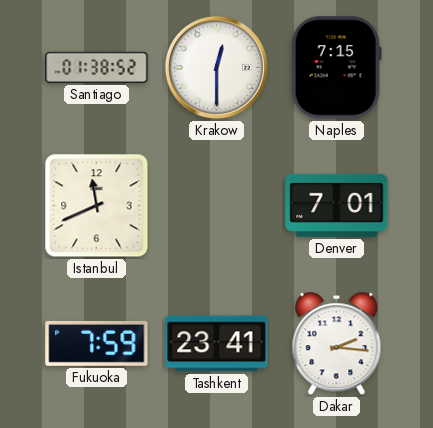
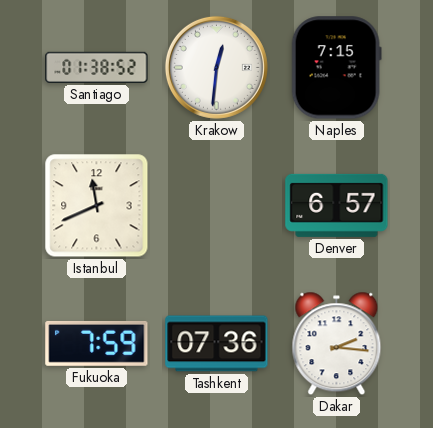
Krakow: 12:30 -> 12:31
Denver: 7:01 -> 6:57
Tashkent: 23:41 -> 07:36
